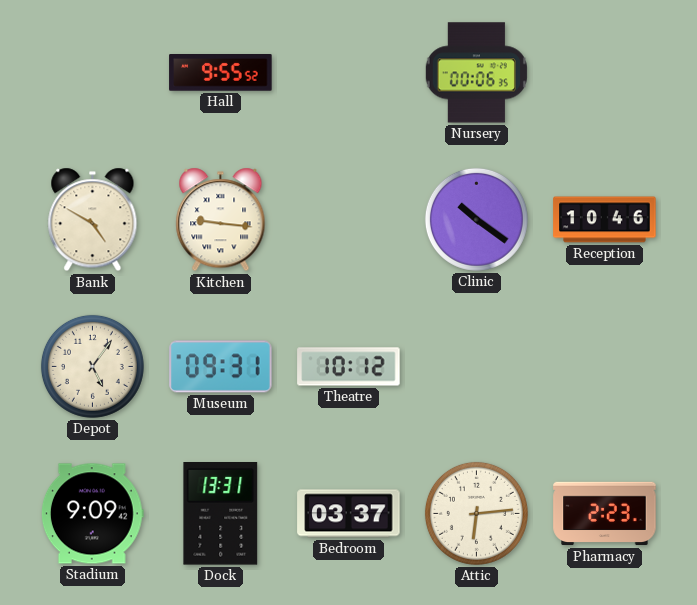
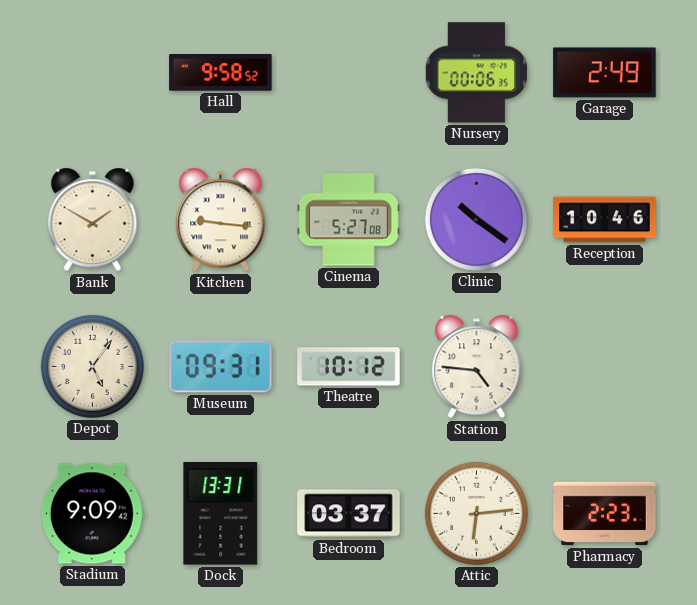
Hall: 9:55 -> 9:58
Garage: none -> 2:49
Bank: 4:50 -> 1:50
Cinema: none -> 5:27
Station: none -> 4:46
